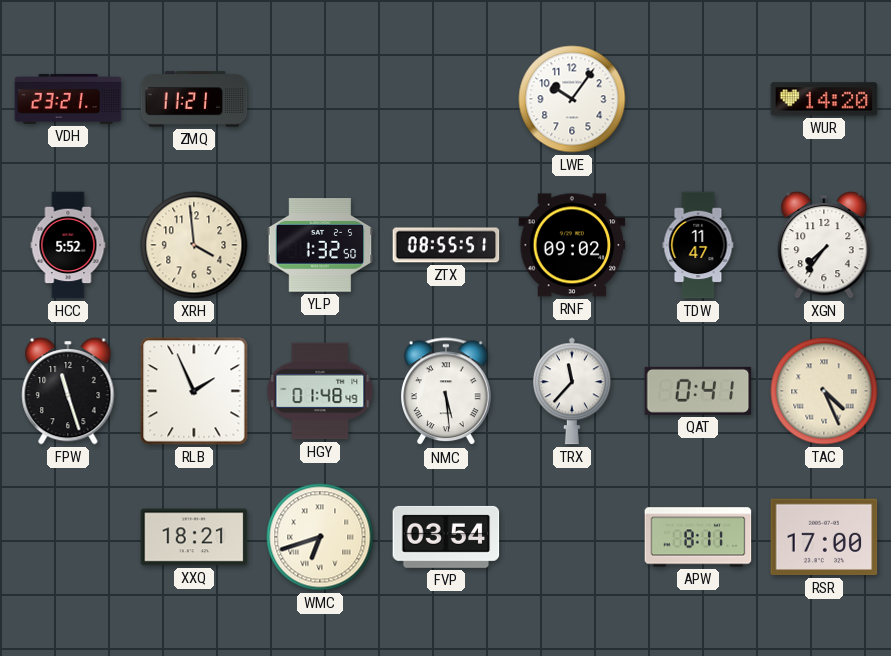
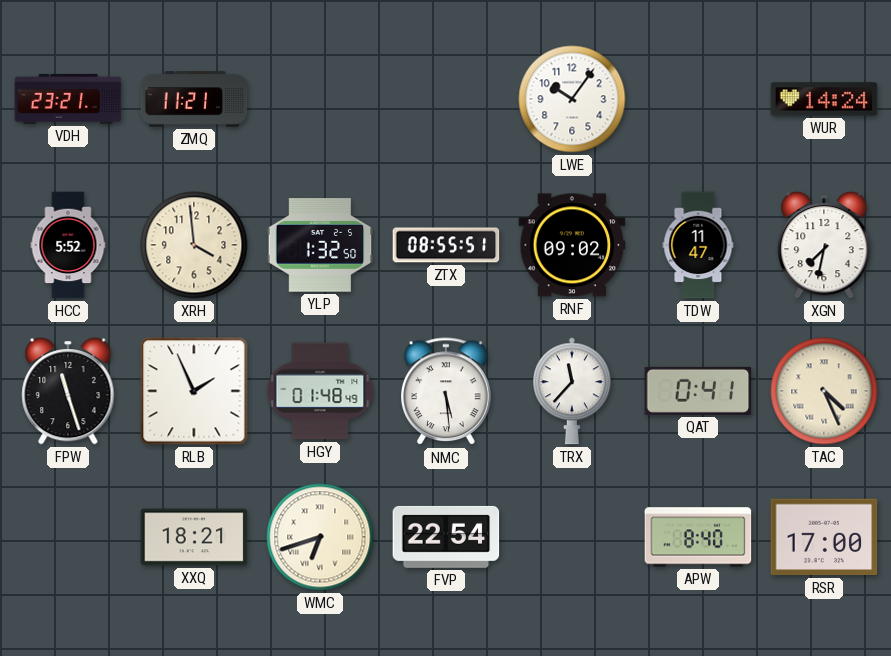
WUR: 14:20 -> 14:24
XGN: 7:36 -> 7:32
FVP: 03:54 -> 22:54
APW: 8:11 -> 8:40
